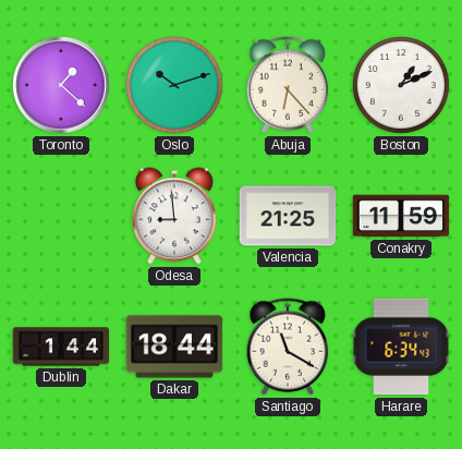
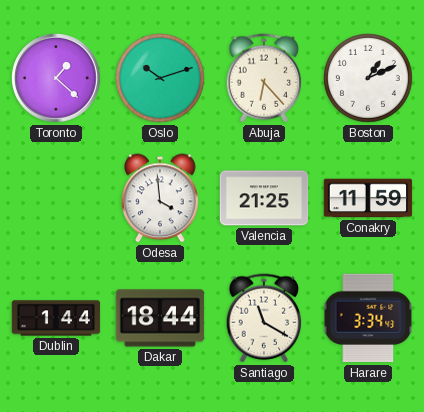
Odesa: 8:59 -> 3:59
Harare: 6:34 -> 3:34
